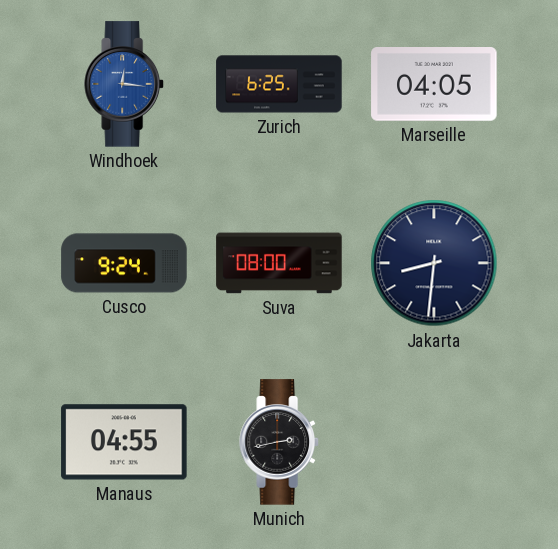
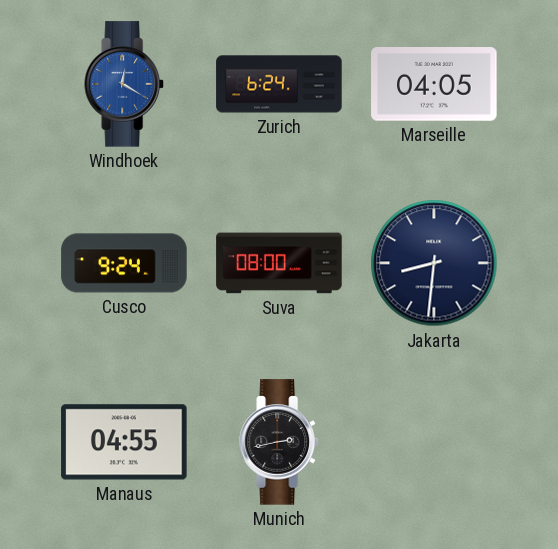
Windhoek: 12:16 -> 12:20
Zurich: 6:25 -> 6:24
